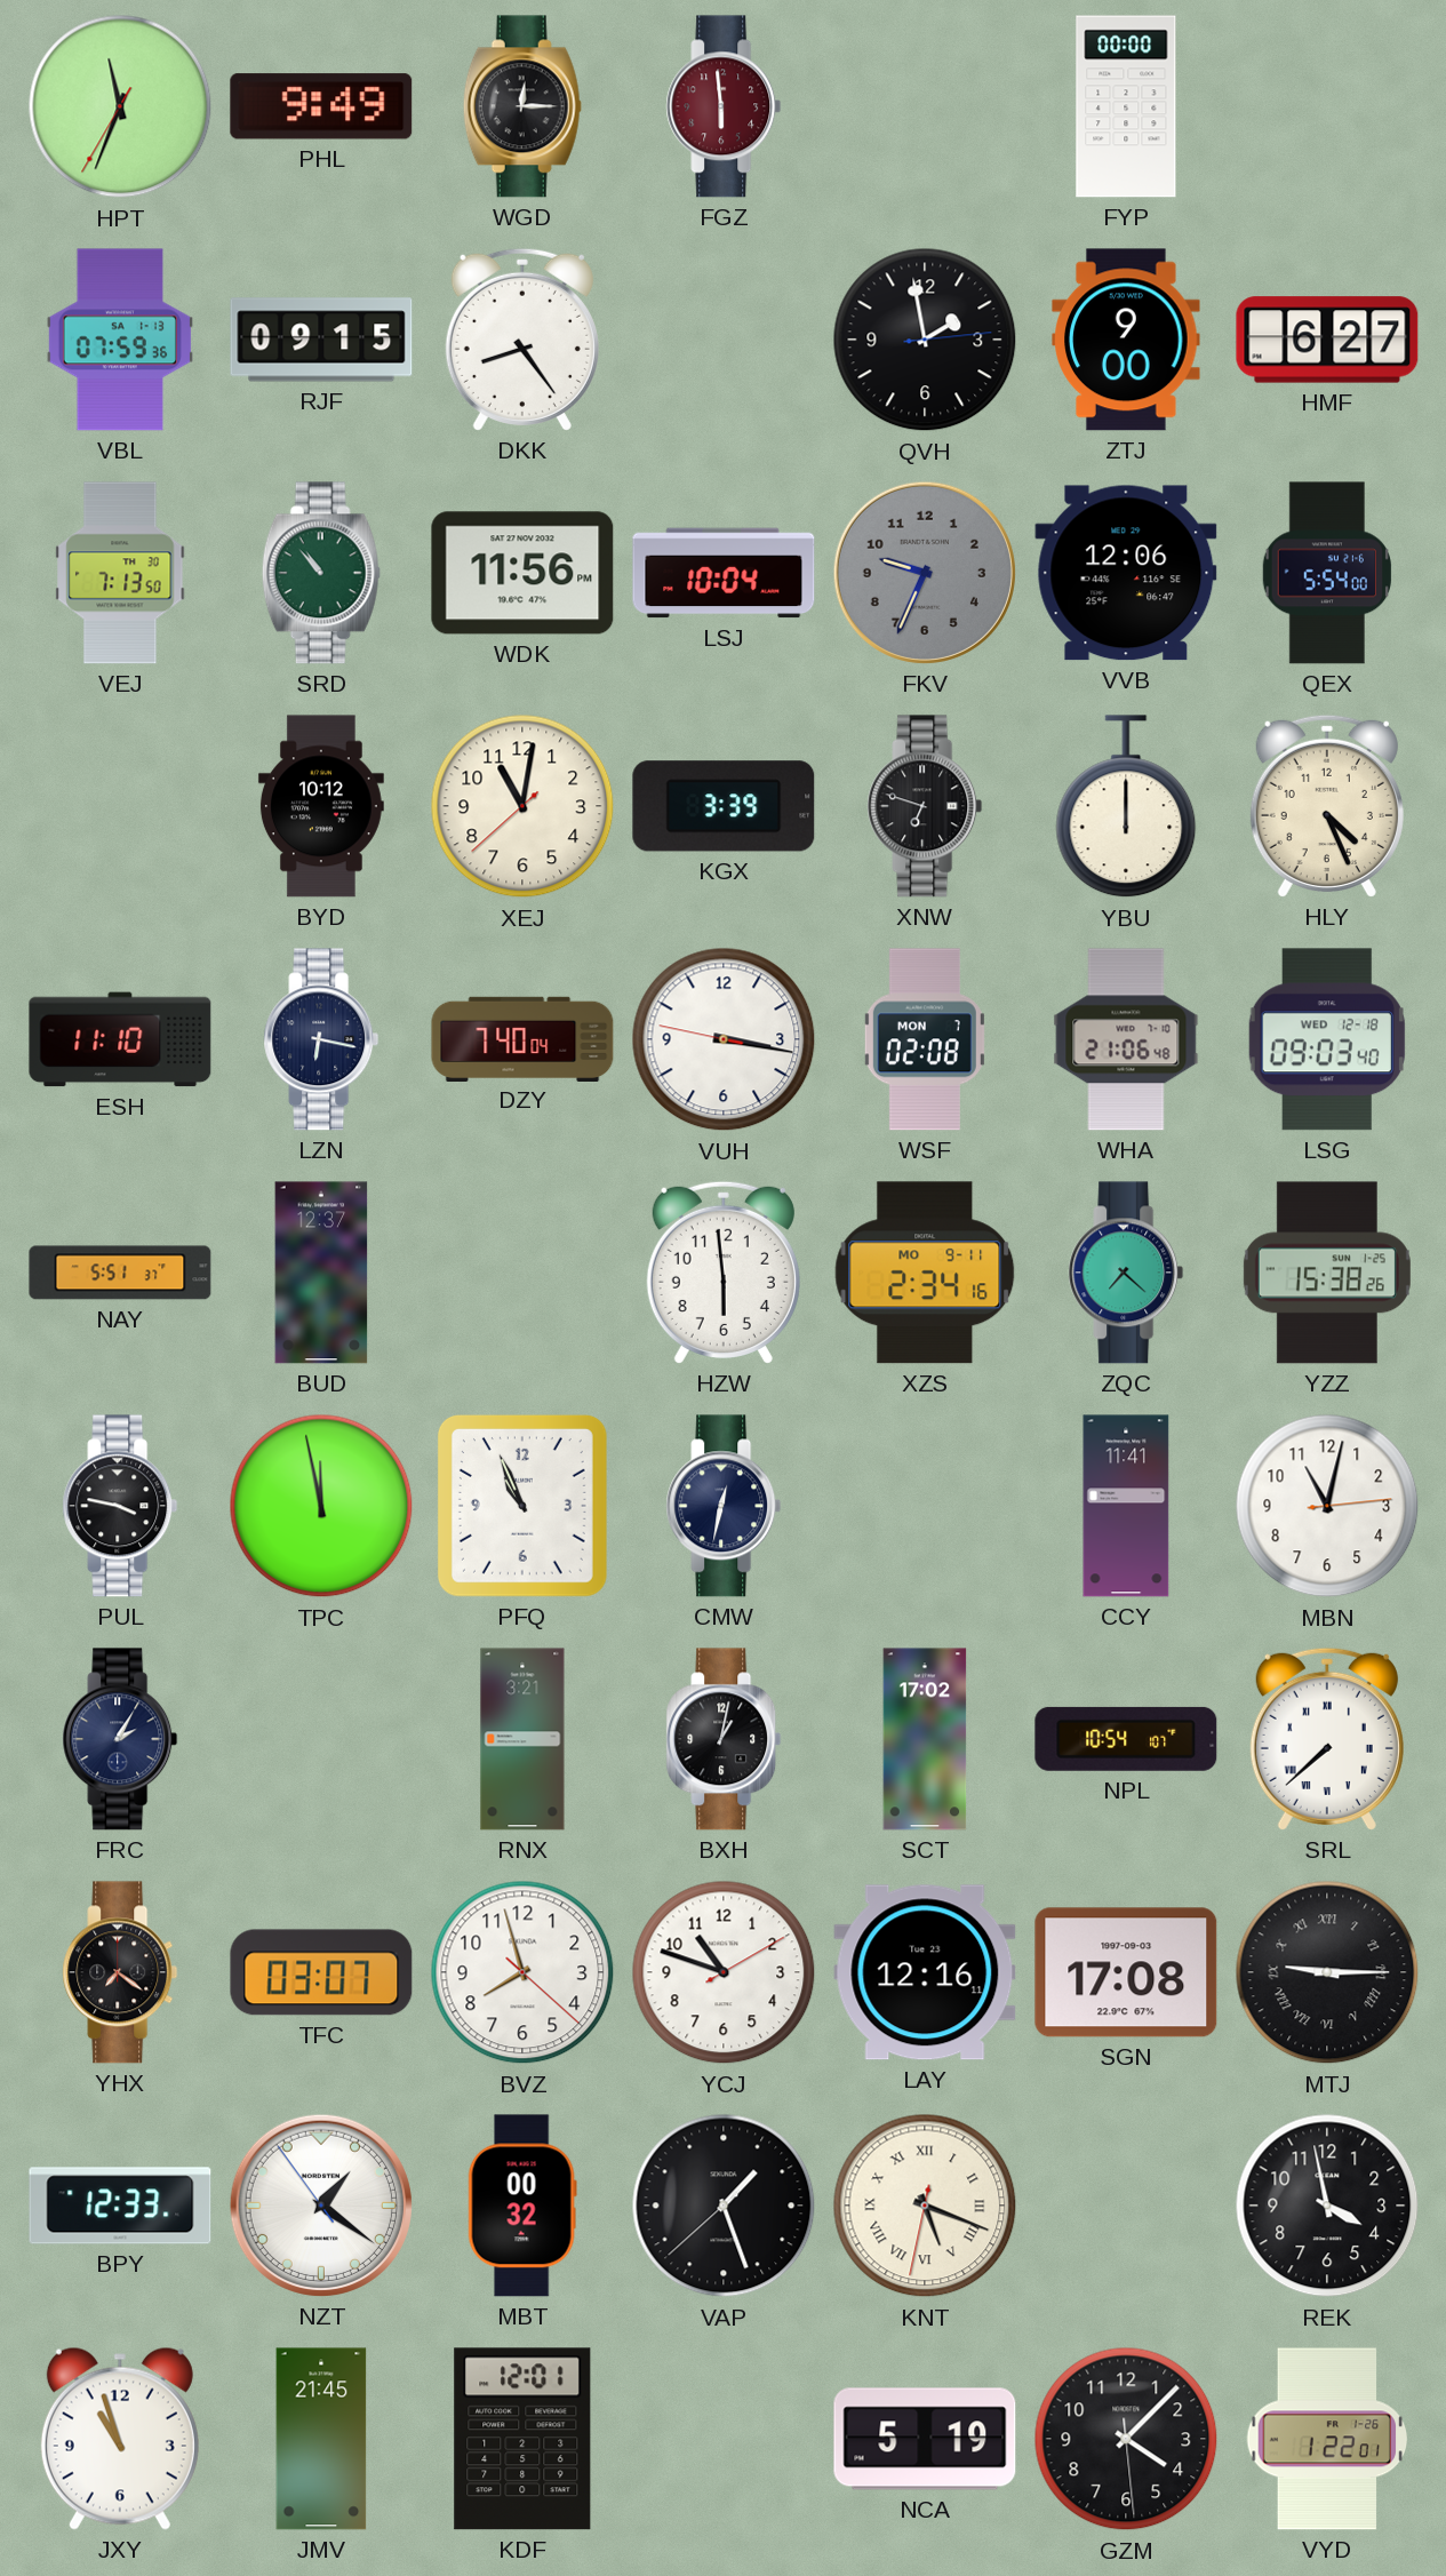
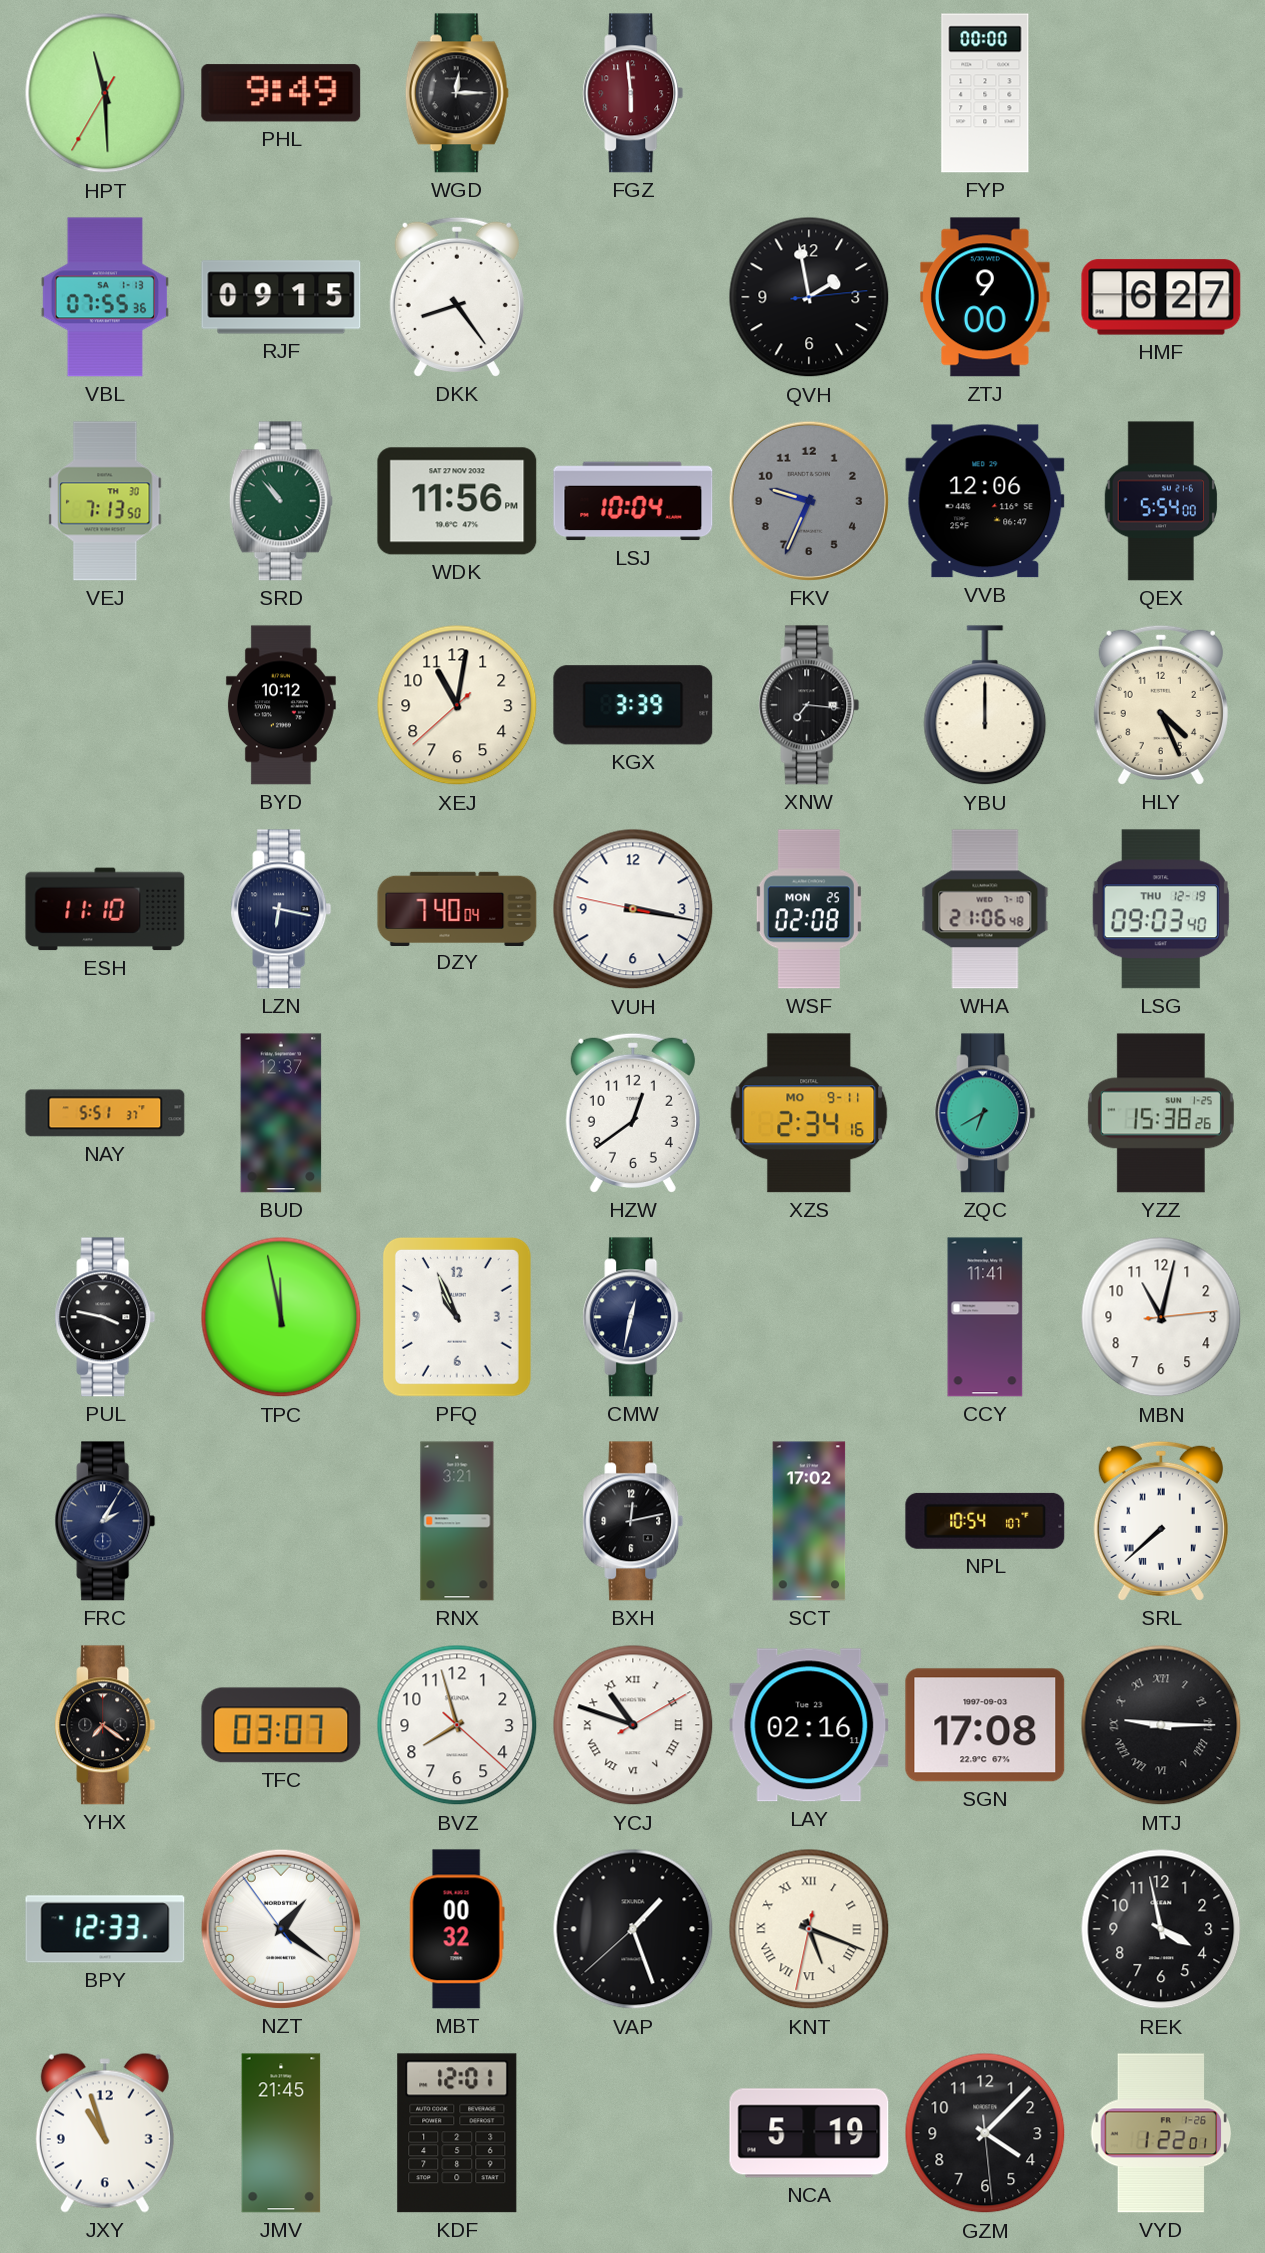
HPT: 11:33 -> 11:29
VBL: 07:59 -> 07:55
XNW: 6:48 -> 7:16
WSF date: MON 7 -> MON 25
LSG date: WED 12-18 -> THU 12-19
HZW: 5:59 -> 12:39
ZQC: 7:22 -> 6:40
BXH: 1:02 -> 12:13
YCJ numerals: Arabic -> Roman
LAY: 12:16 -> 02:16
